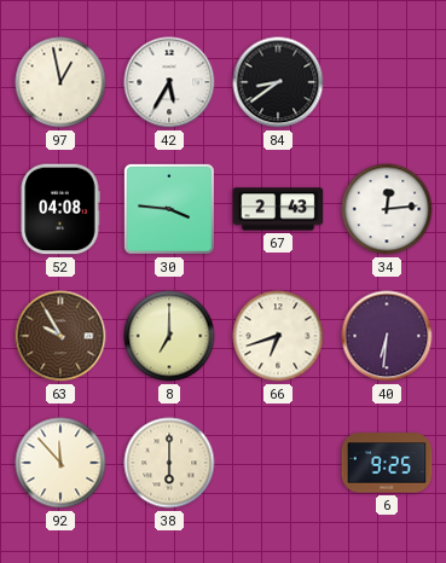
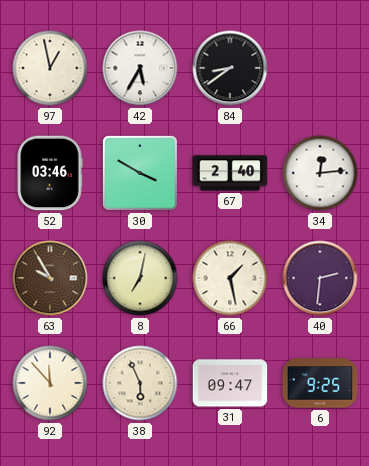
52: 04:08 -> 03:46
30: 3:46 -> 3:50
67: 2:43 -> 2:40
8: 7:00 -> 7:02
66: 6:42 -> 1:28
40: 6:31 -> 2:31
38: 6:00 -> 5:56
31: none -> 09:47
